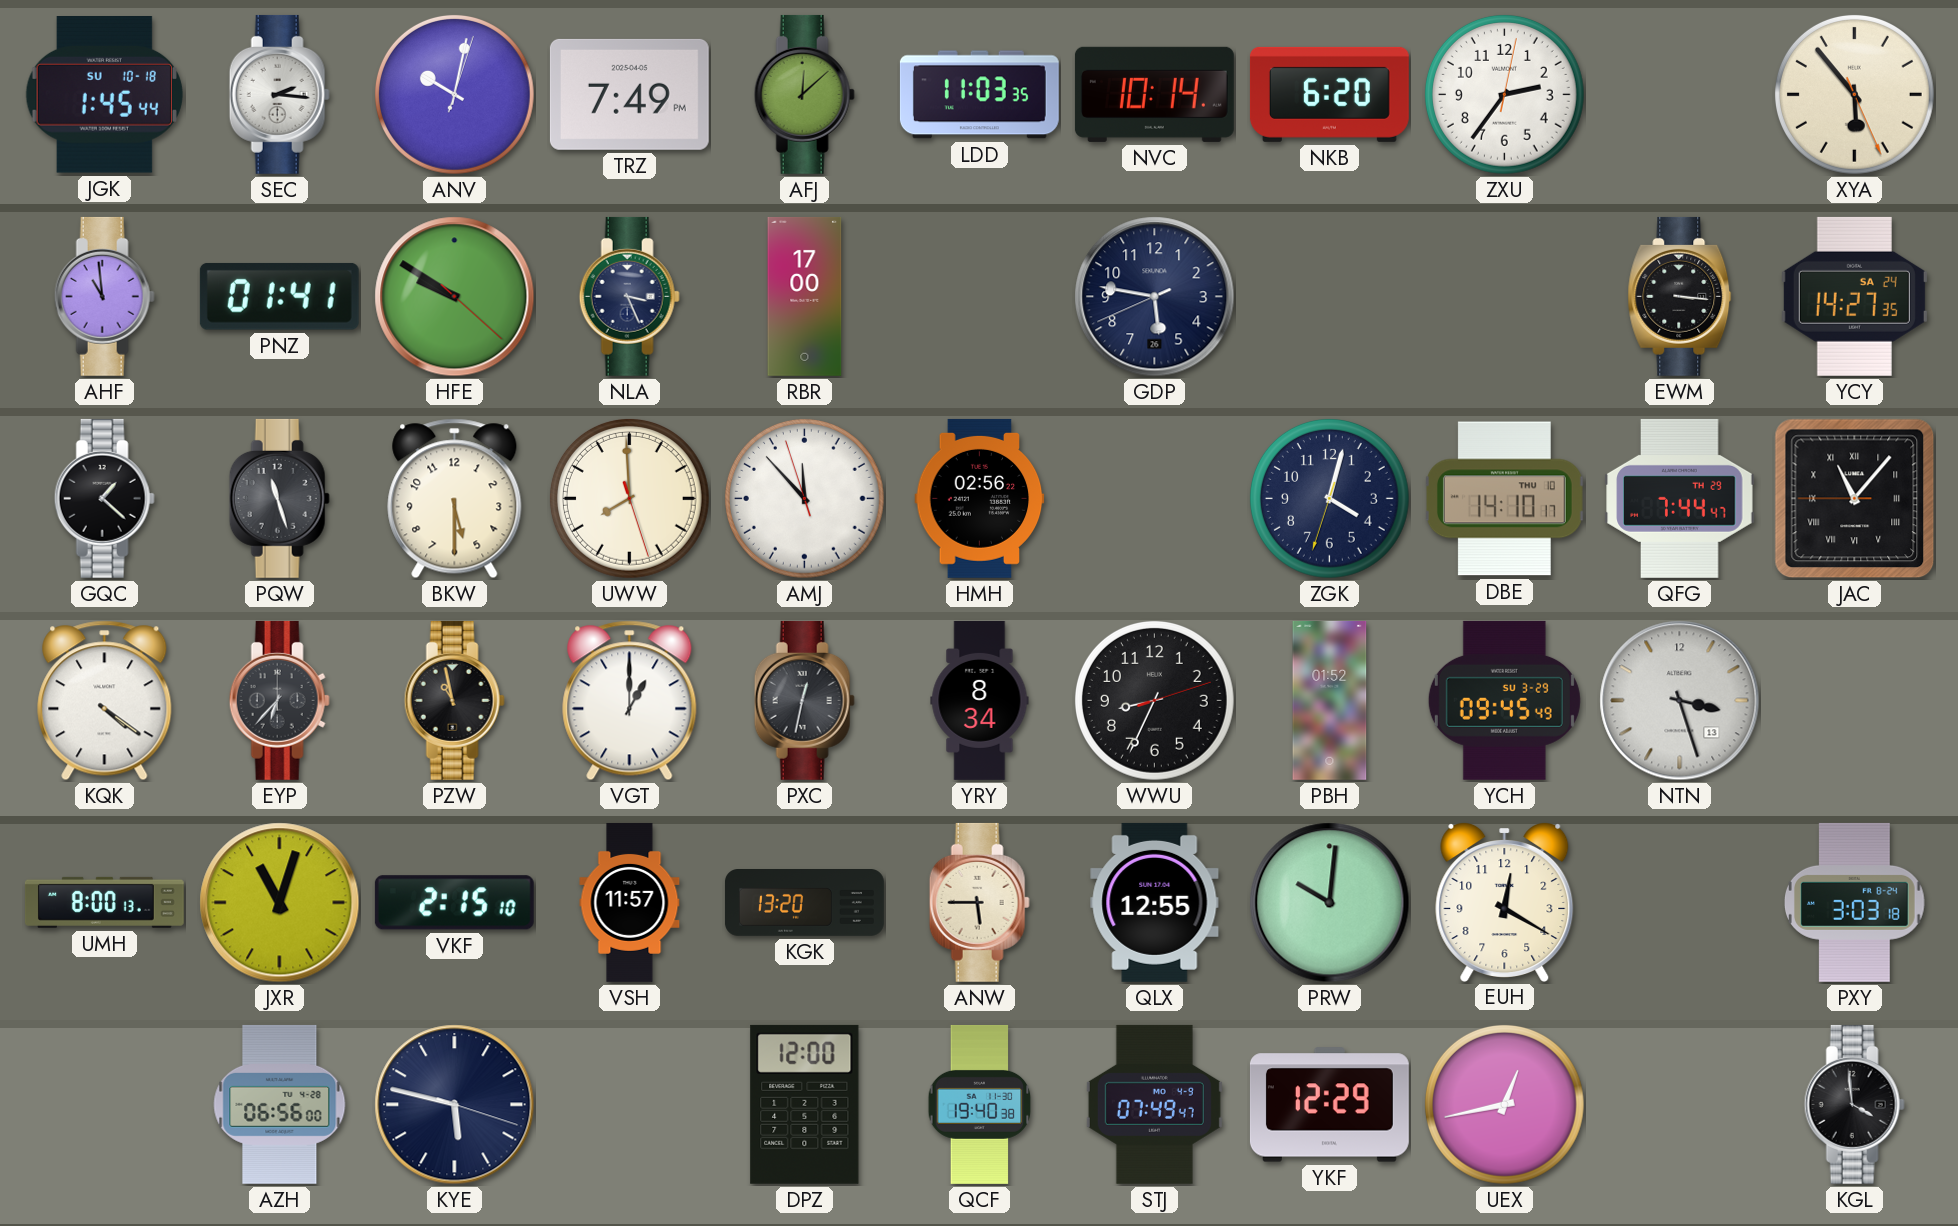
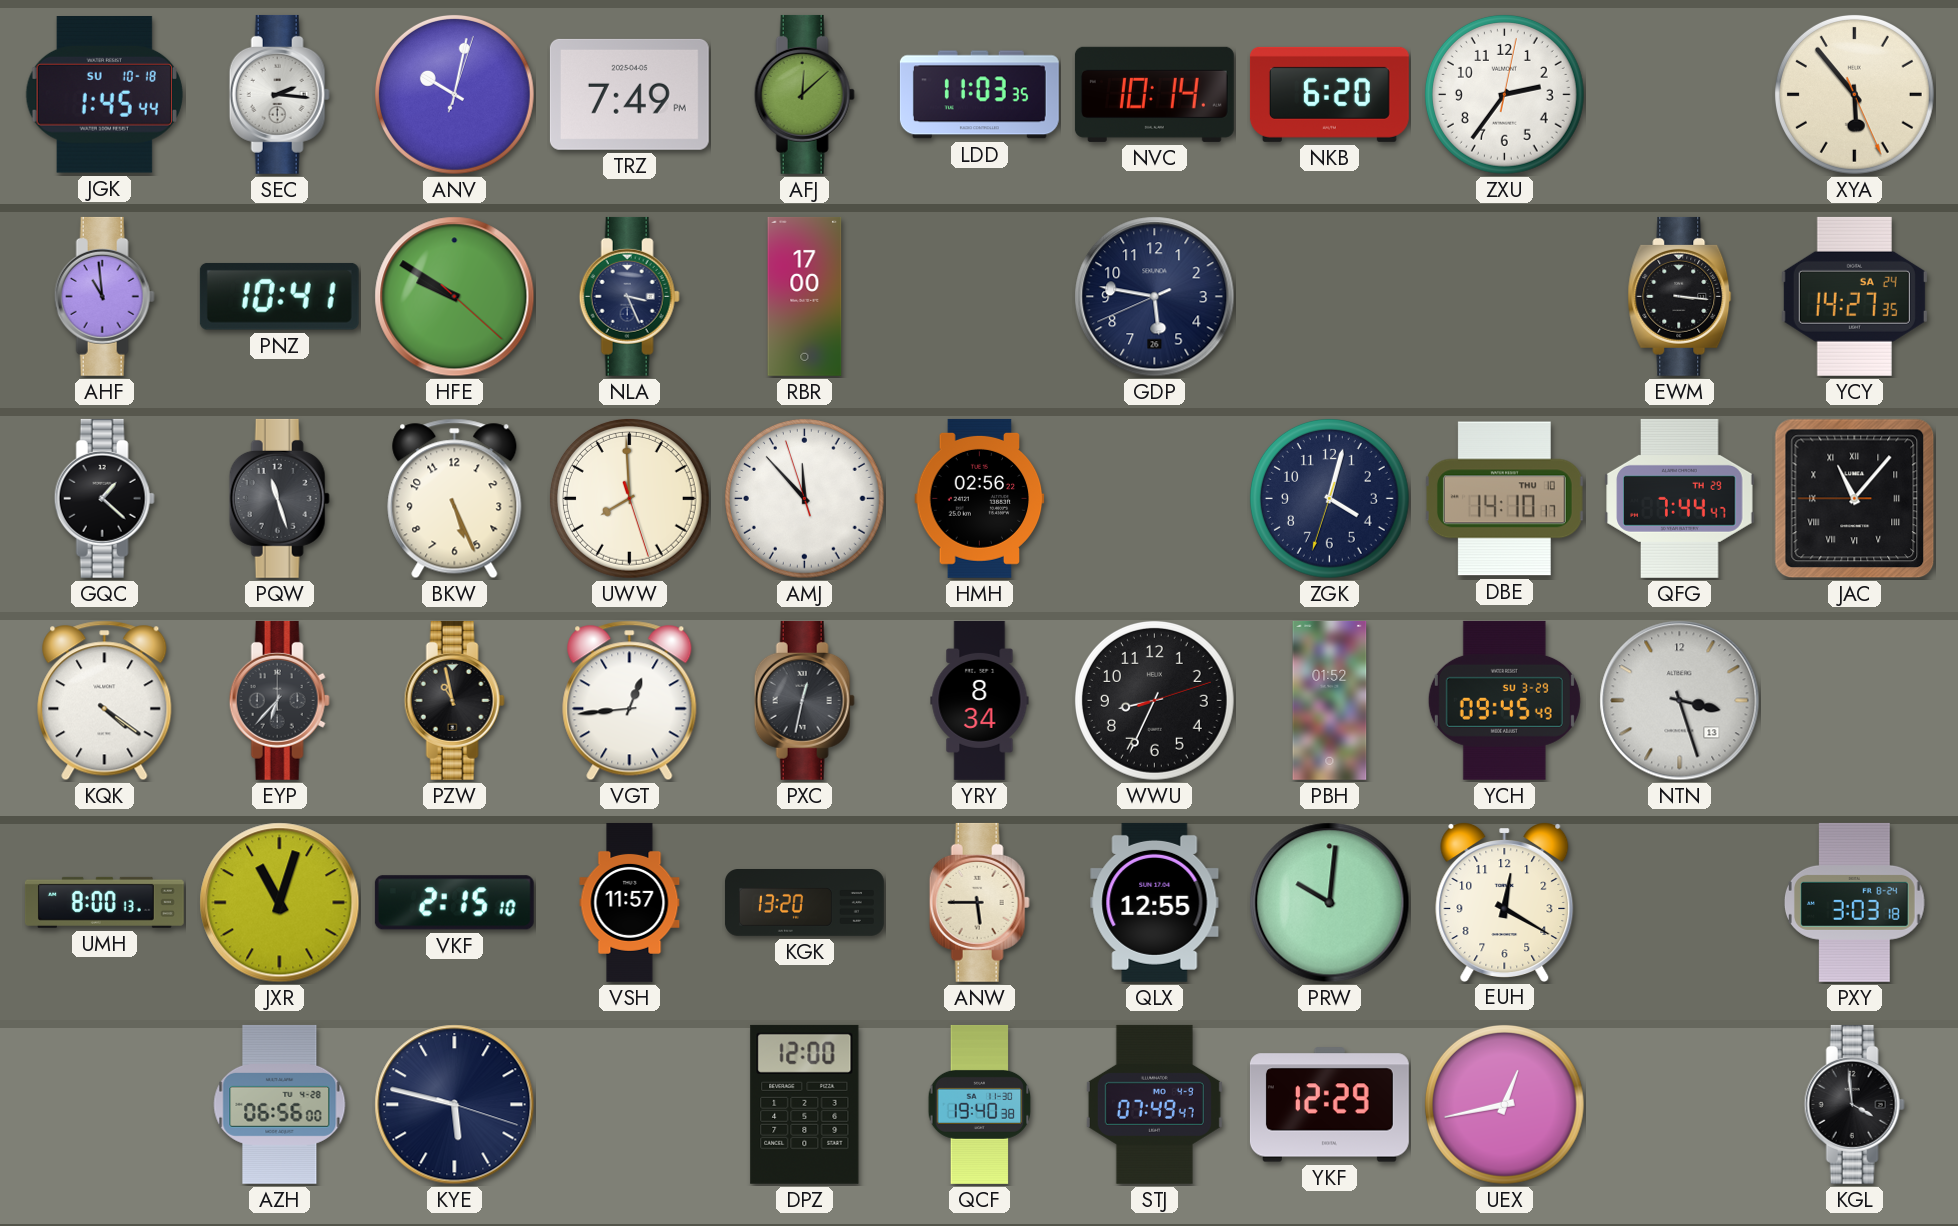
PNZ: 01:41 -> 10:41
BKW: 5:30 -> 5:26
VGT: 1:00 -> 12:44
